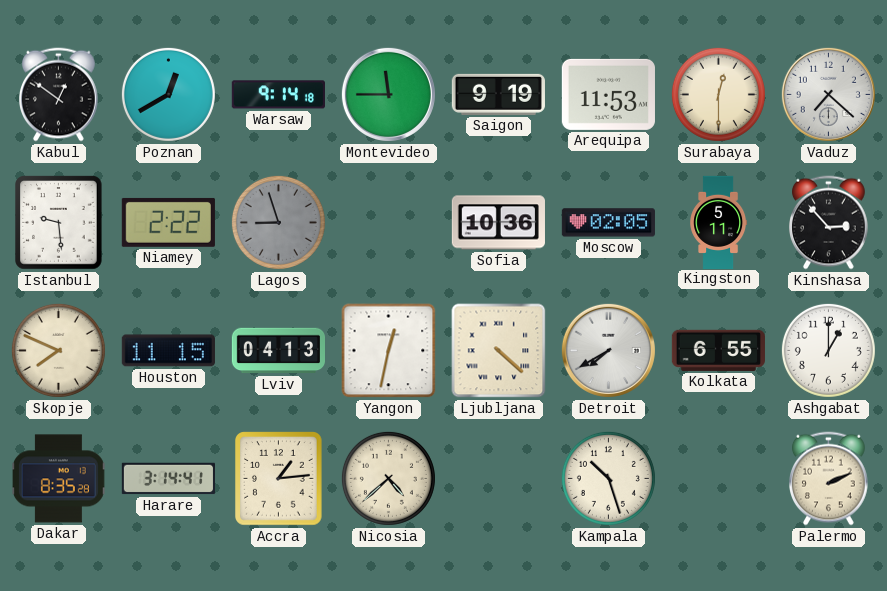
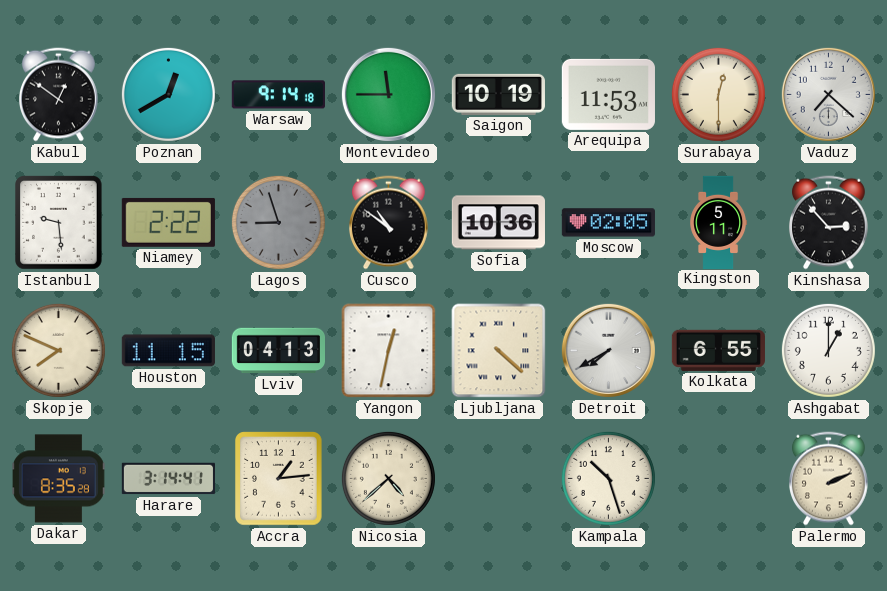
Saigon: 9:19 -> 10:19
Cusco: none -> 10:51
